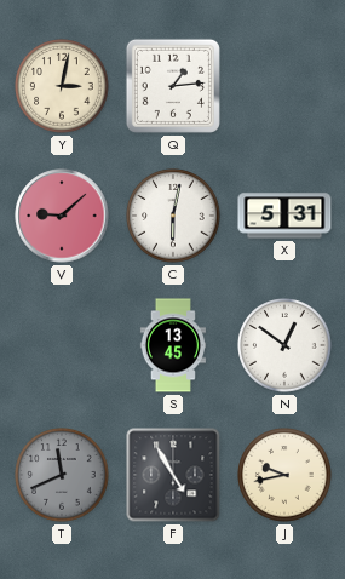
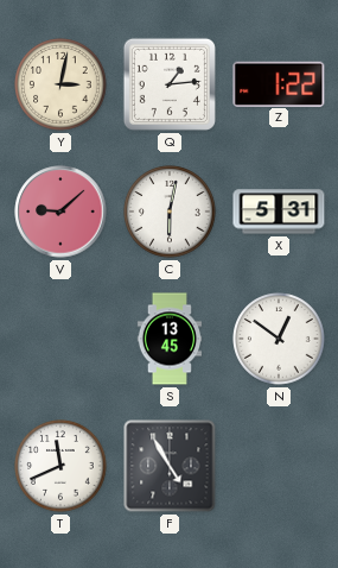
Z: none -> 1:22
T dial: grey -> white
J: 9:43 -> none
